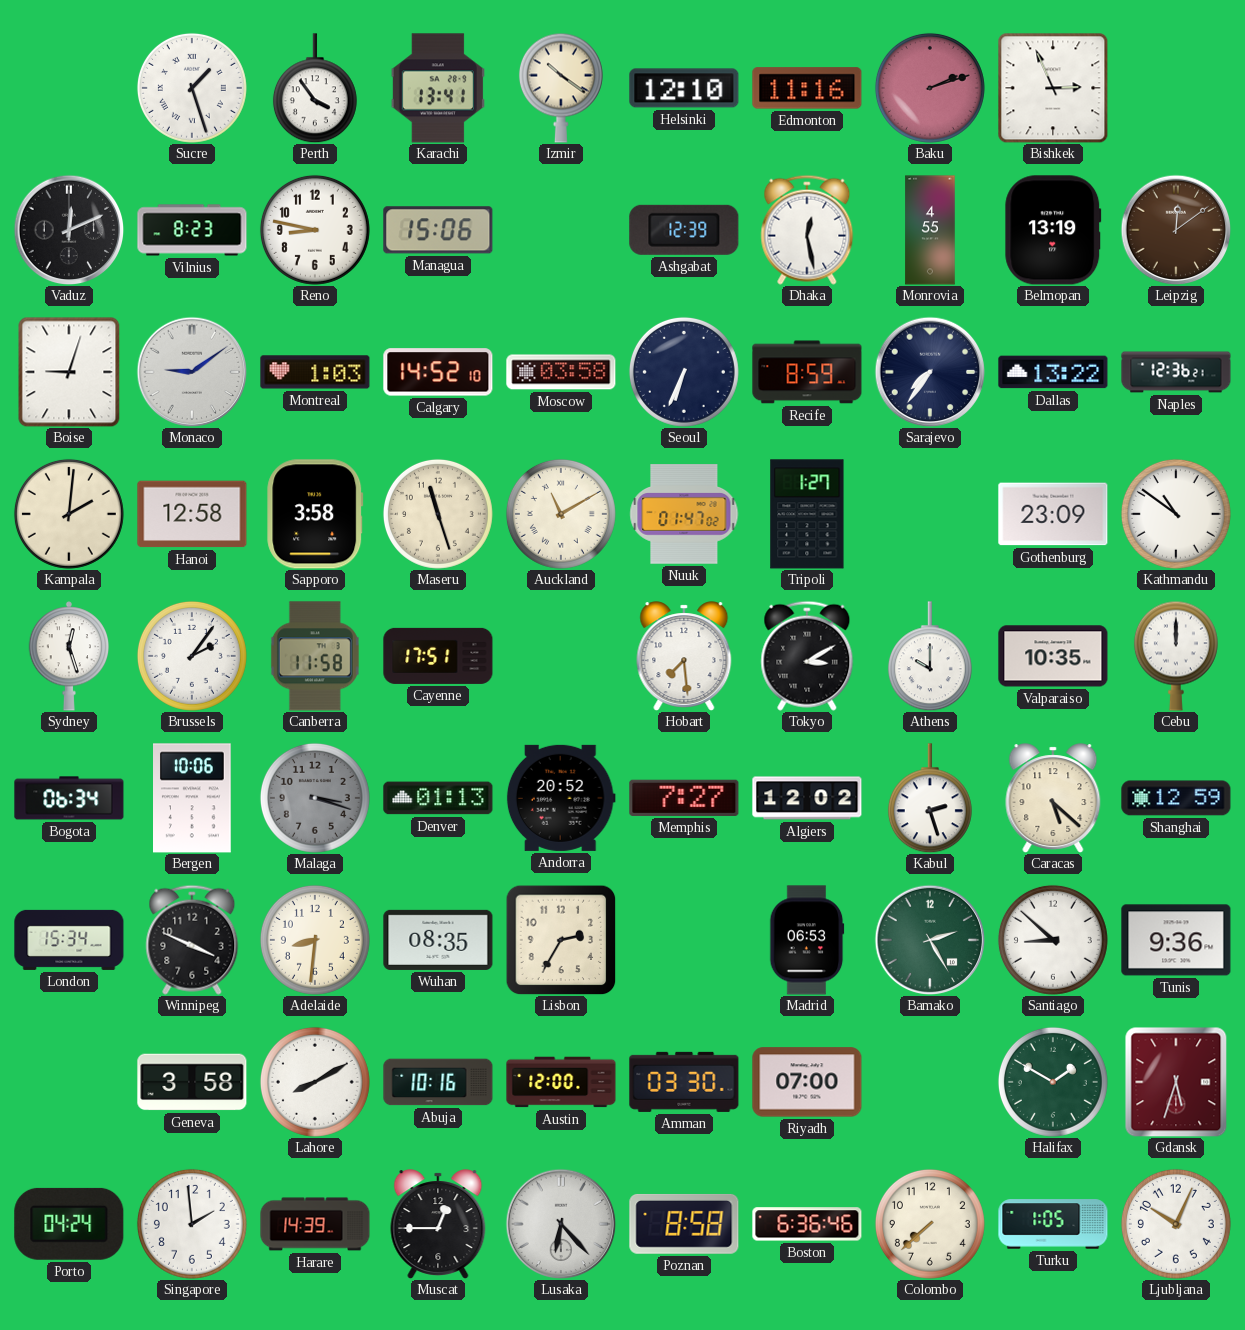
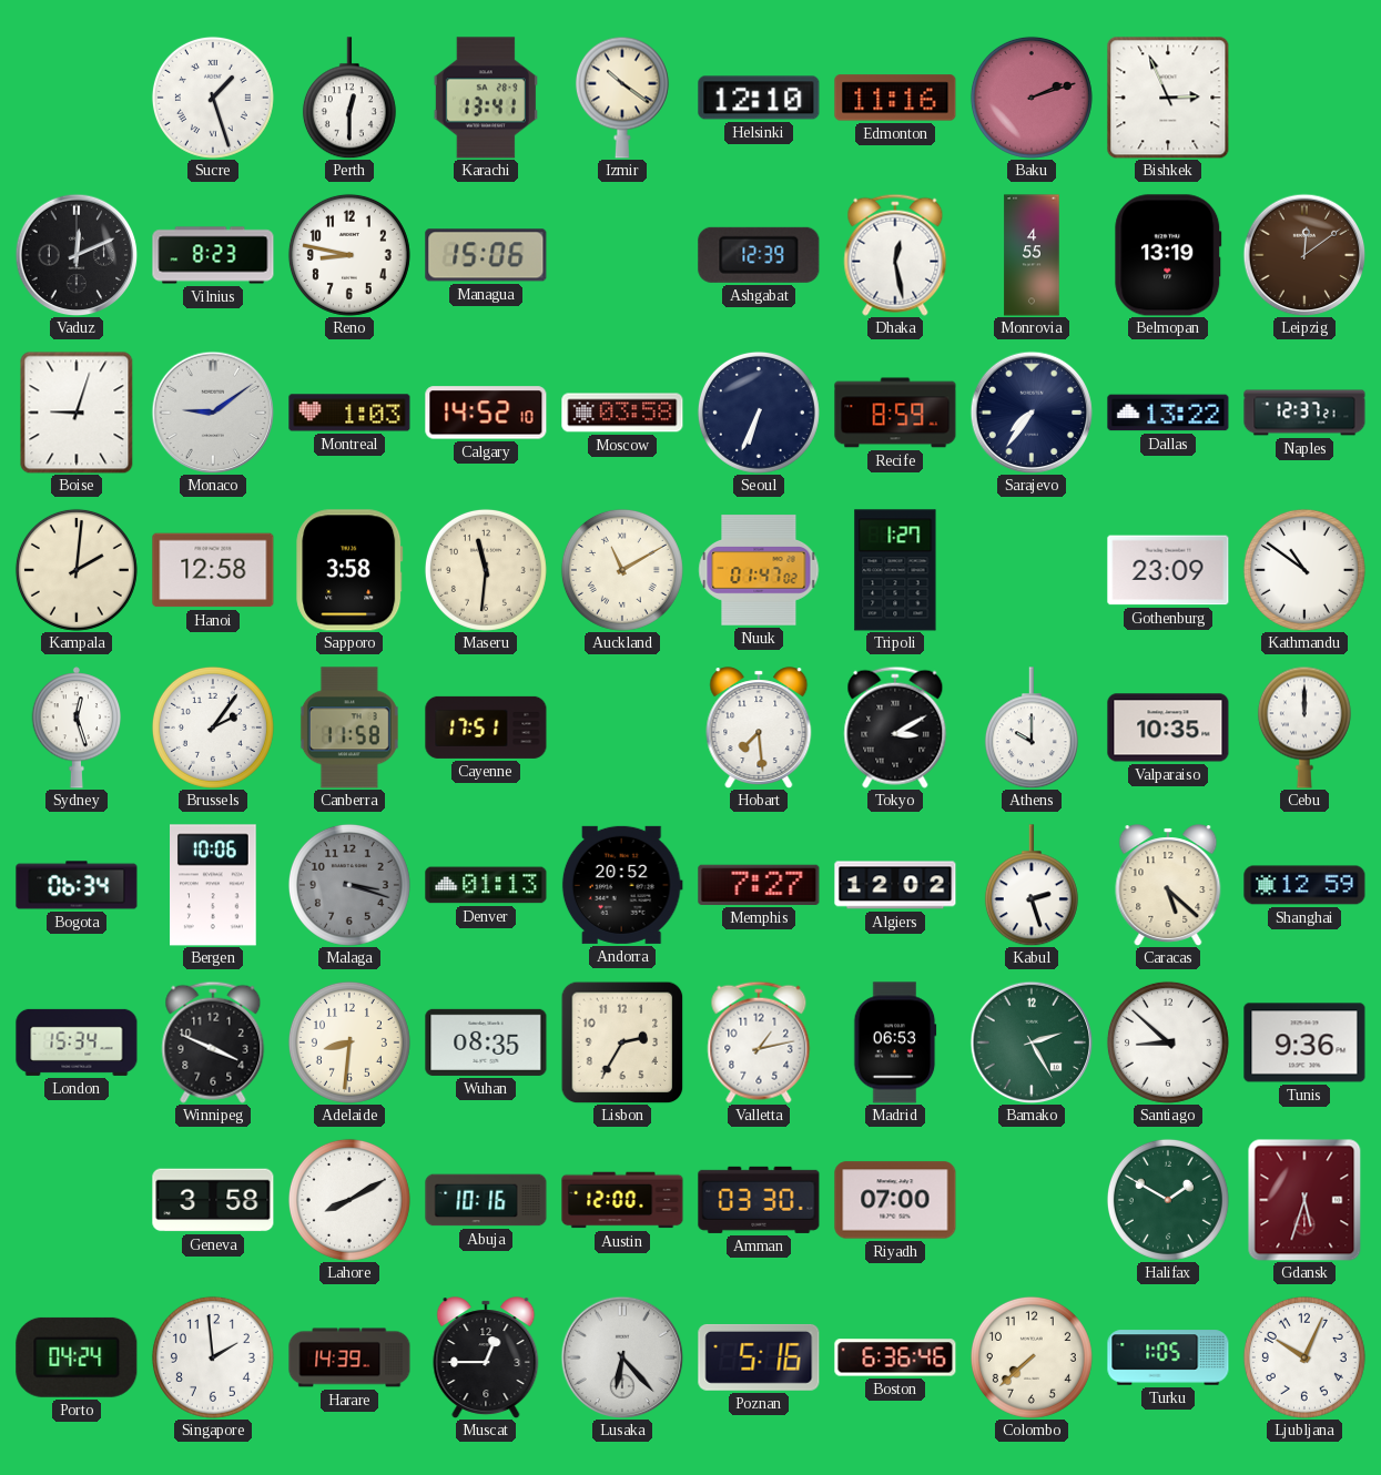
Perth: 3:54 -> 12:30
Naples: 12:36 -> 12:37
Maseru: 11:27 -> 11:31
Valletta: none -> 1:13
Poznan: 8:58 -> 5:16
